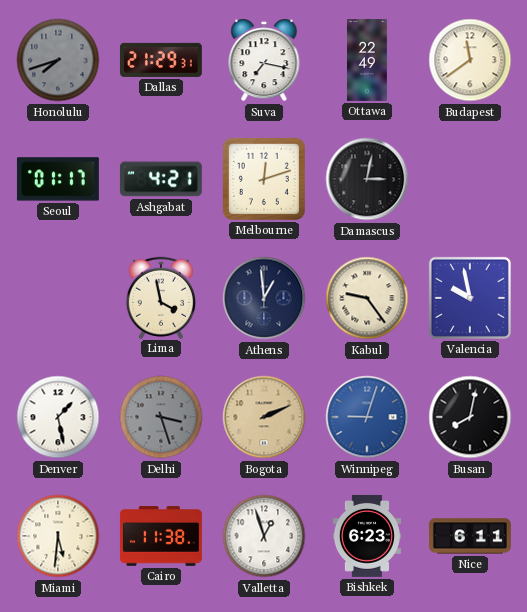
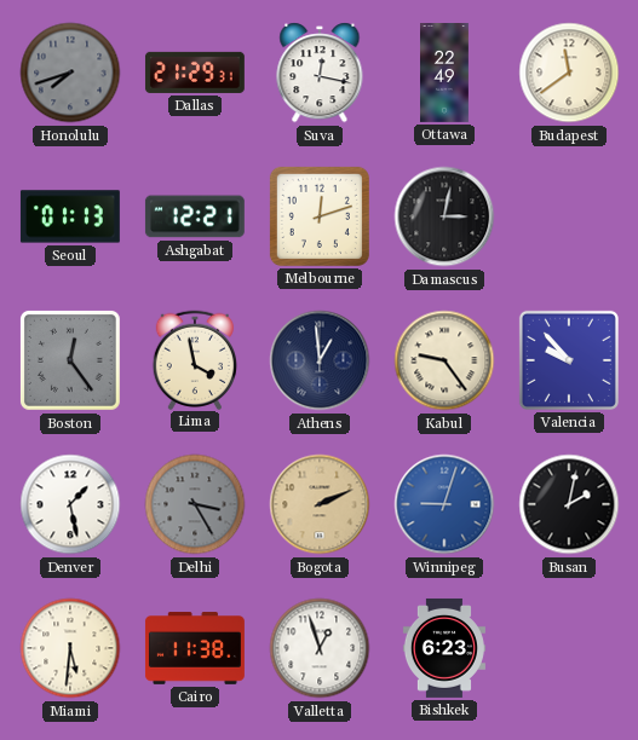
Suva: 7:17 -> 12:17
Seoul: 01:17 -> 01:13
Ashgabat: 4:21 -> 12:21
Boston: none -> 12:24
Valencia: 9:58 -> 9:53
Delhi: 3:27 -> 3:25
Busan: 8:02 -> 2:02
Nice: 6:11 -> none
